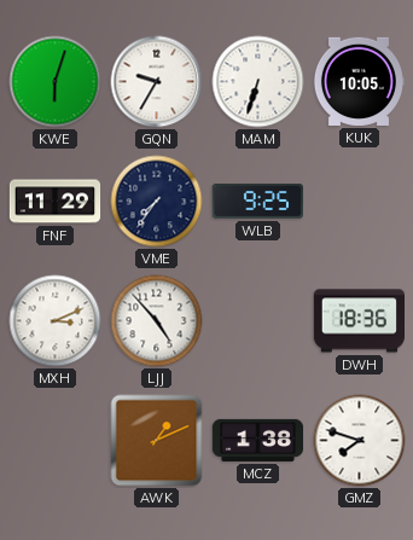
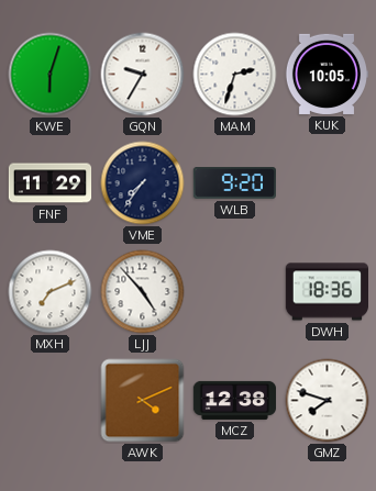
MAM: 6:33 -> 2:33
WLB: 9:25 -> 9:20
MXH: 3:11 -> 7:11
AWK: 1:11 -> 4:11
MCZ: 1:38 -> 12:38
